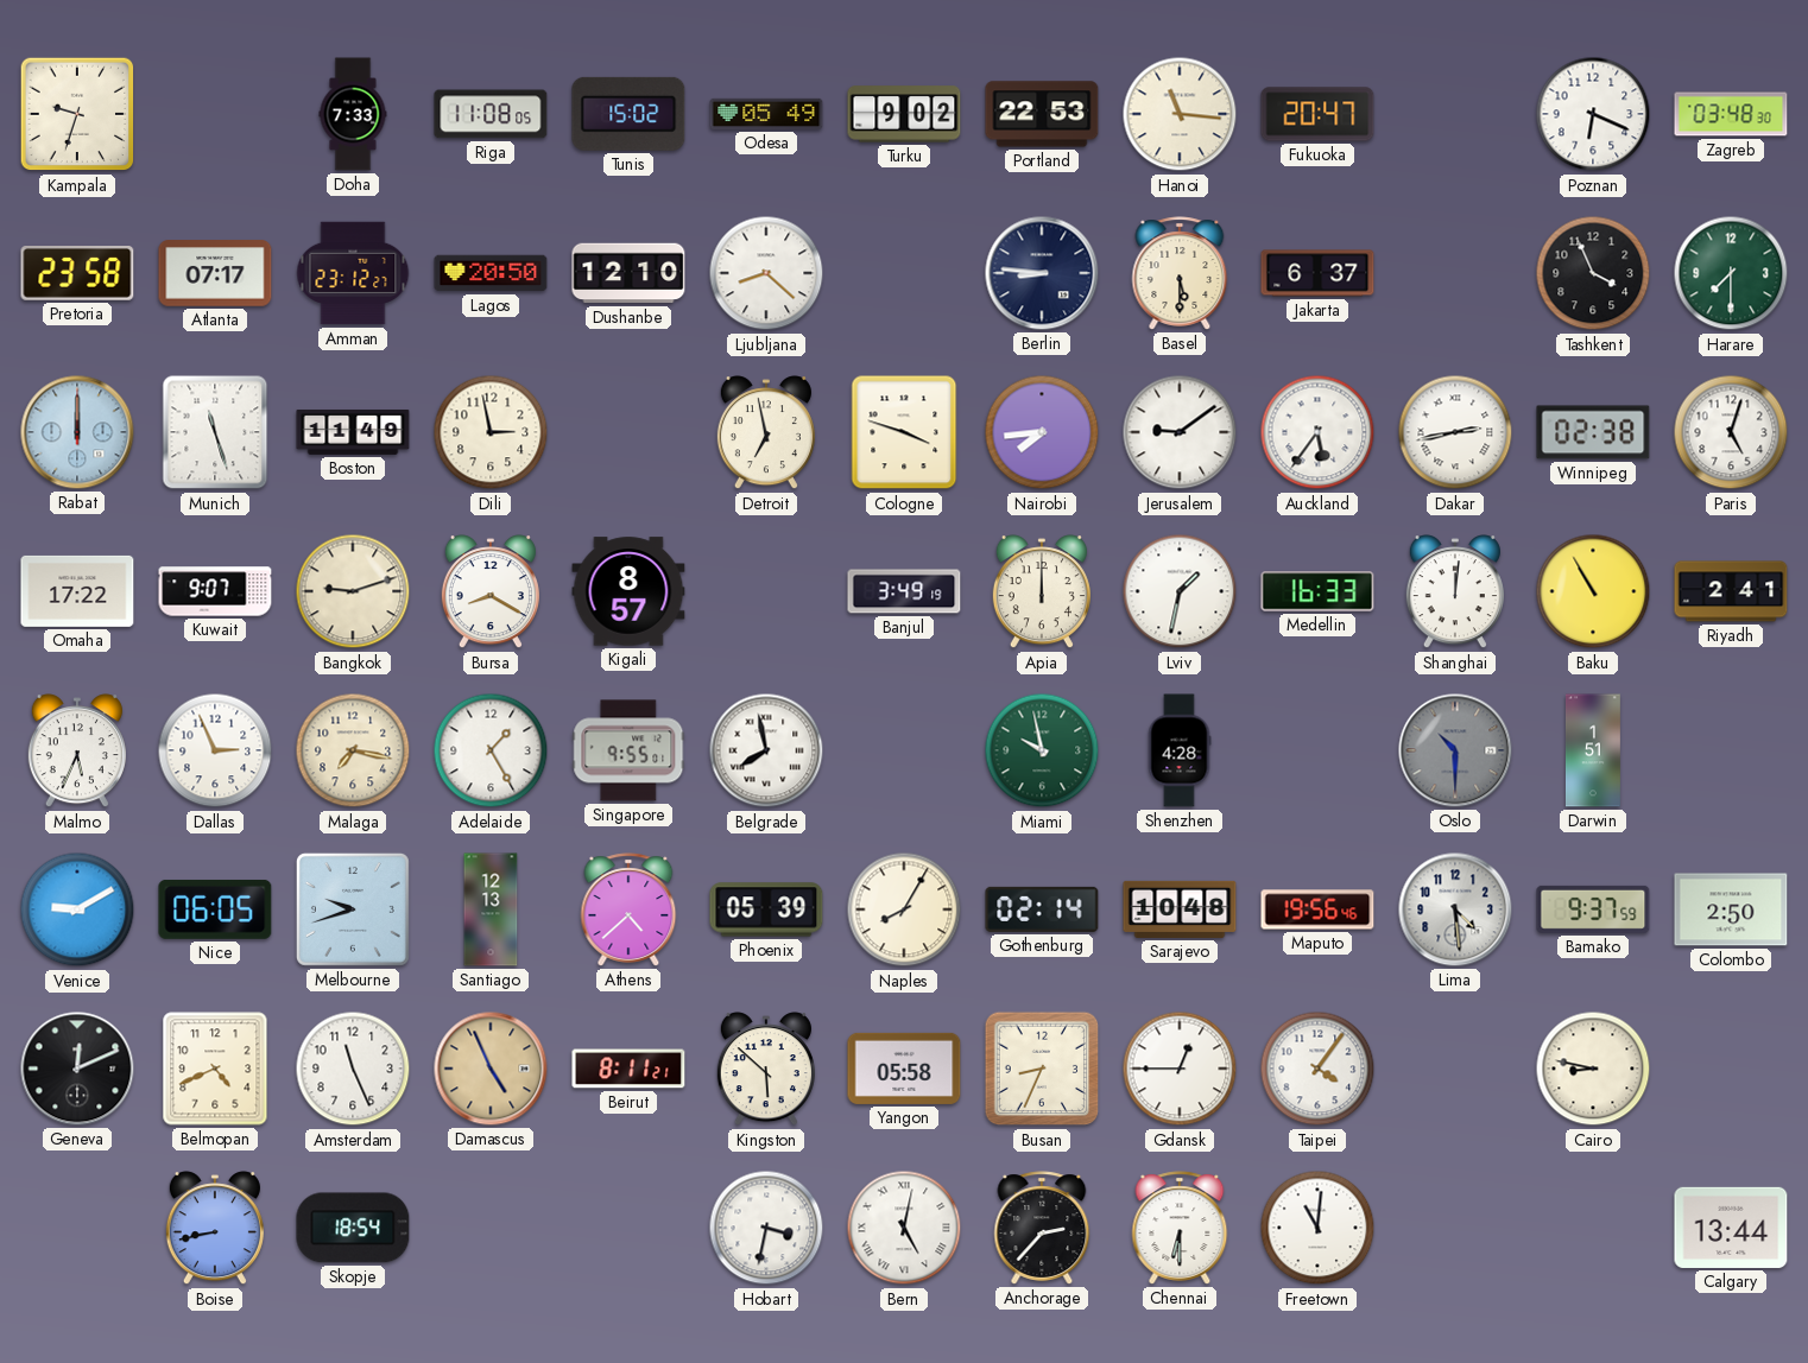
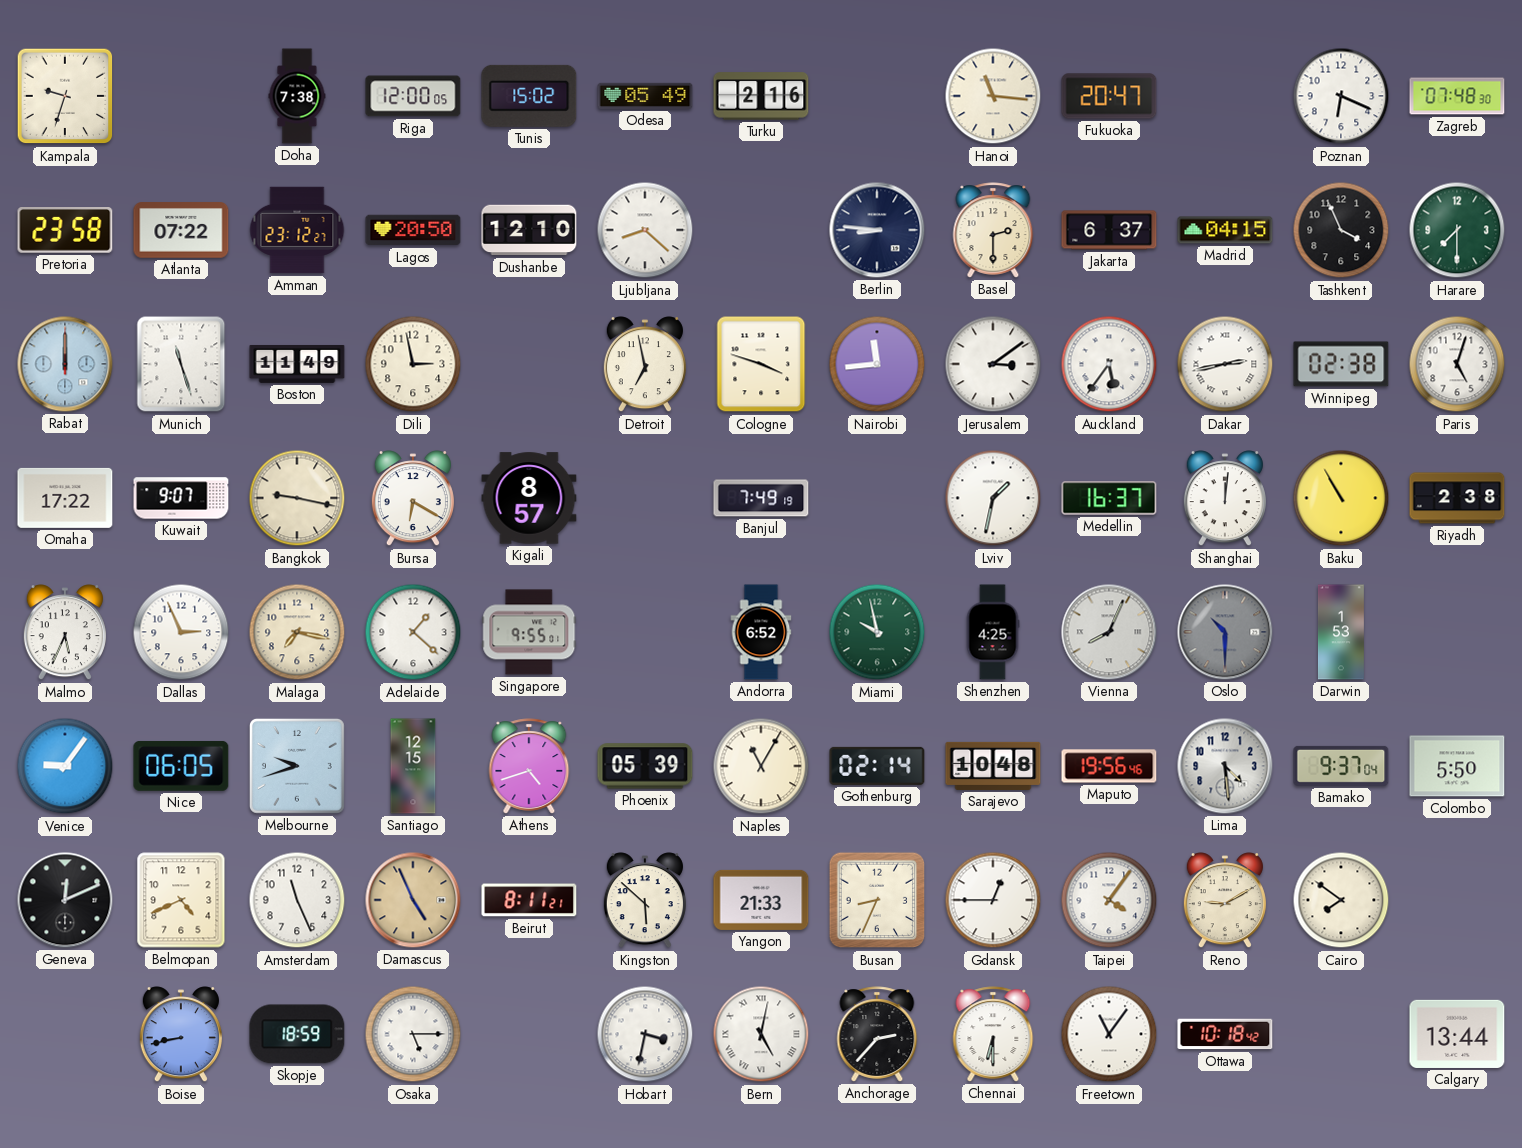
Doha: 7:33 -> 7:38
Riga: 11:08 -> 12:00
Turku: 9:02 -> 2:16
Portland: 22:53 -> none
Zagreb: 03:48 -> 07:48
Atlanta: 07:17 -> 07:22
Basel: 5:30 -> 2:30
Madrid: none -> 04:15
Nairobi: 7:44 -> 11:44
Jerusalem: 9:09 -> 3:09
Bangkok: 9:12 -> 9:17
Bursa: 8:20 -> 6:20
Banjul: 3:49 -> 7:49
Apia: 12:00 -> none
Medellin: 16:33 -> 16:37
Riyadh: 2:41 -> 2:38
Adelaide: 1:25 -> 1:22
Belgrade: 7:58 -> none
Andorra: none -> 6:52
Shenzhen: 4:28 -> 4:25
Vienna: none -> 8:04
Darwin: 1:51 -> 1:53
Venice: 9:10 -> 9:06
Santiago: 12:13 -> 12:15
Athens: 4:38 -> 4:42
Naples: 8:05 -> 11:05
Bamako: 9:37:59 -> 9:37:04
Colombo: 2:50 -> 5:50
Yangon: 05:58 -> 21:33
Reno: none -> 9:10
Cairo: 8:47 -> 7:51
Skopje: 18:54 -> 18:59
Osaka: none -> 5:15
Freetown: 11:01 -> 11:06
Ottawa: none -> 10:18
